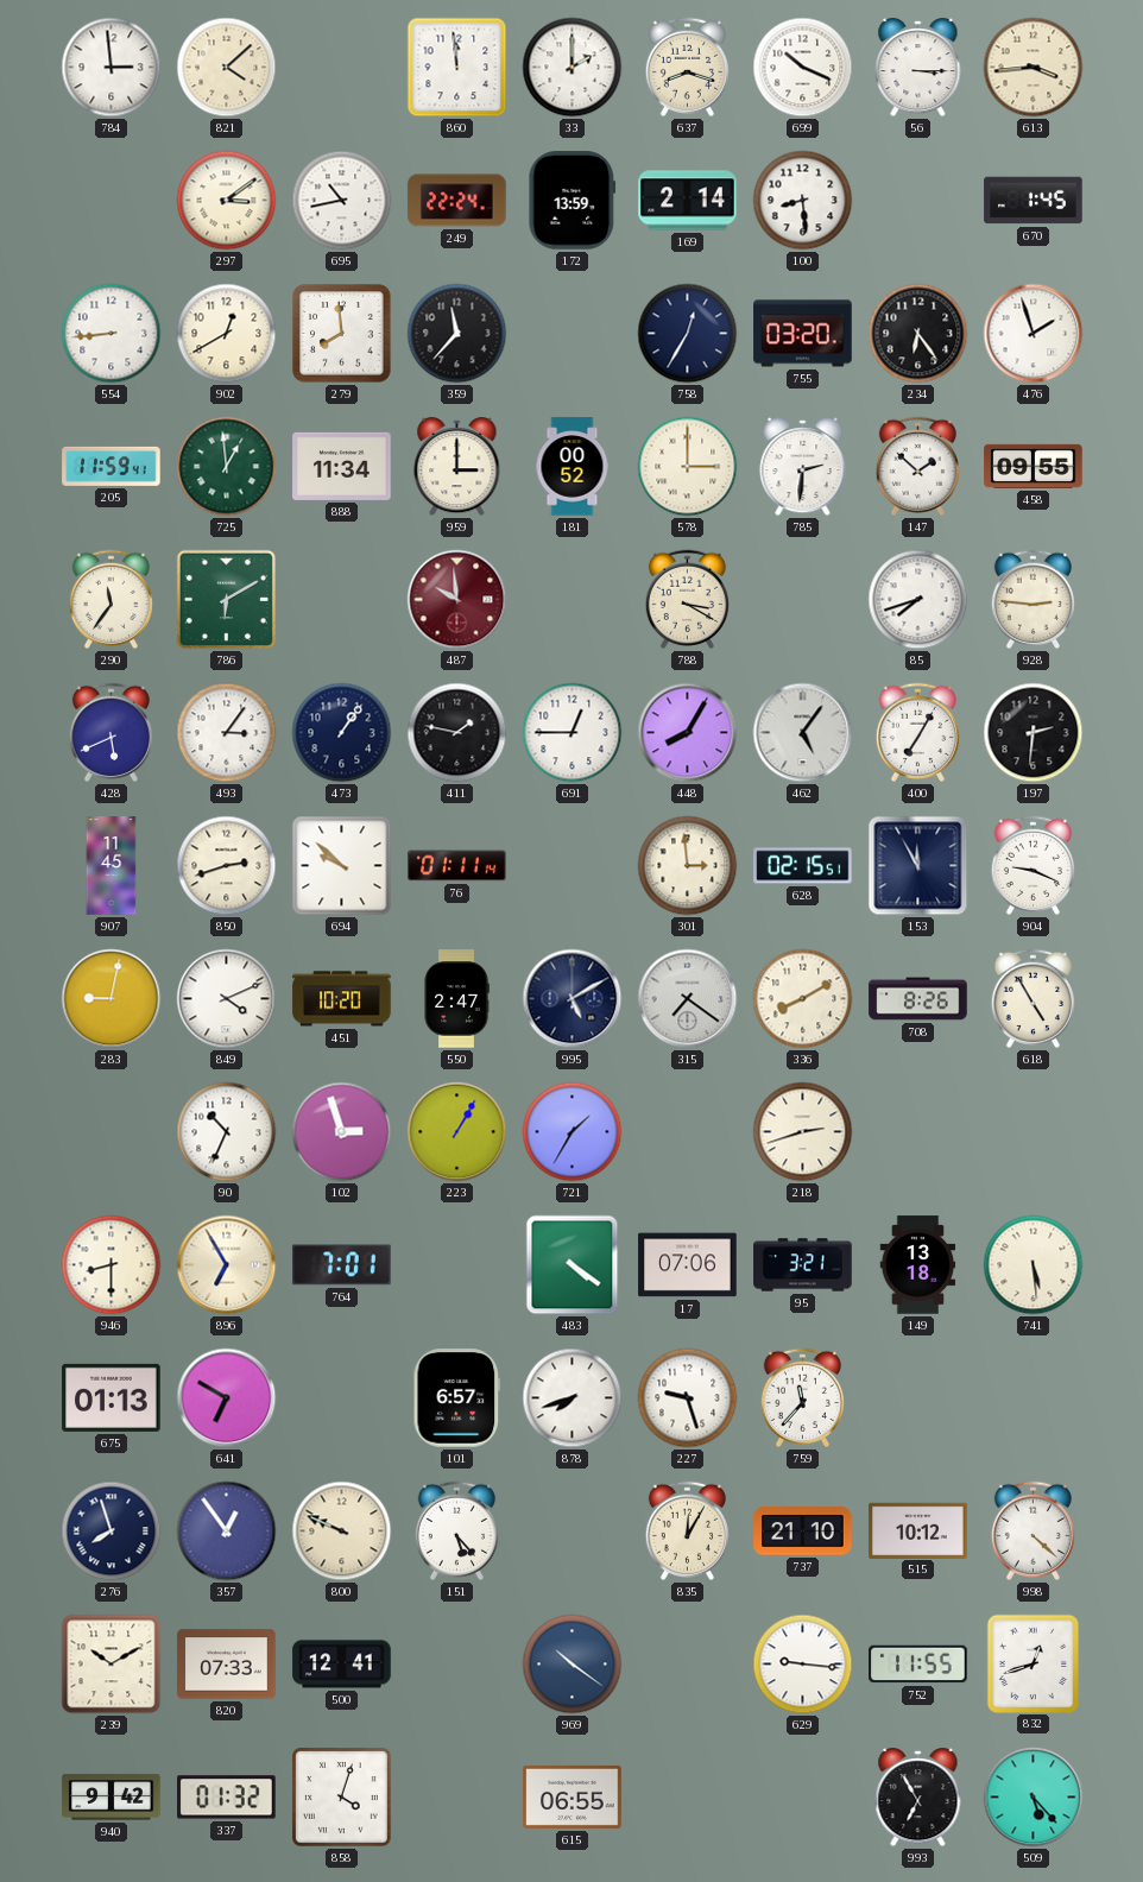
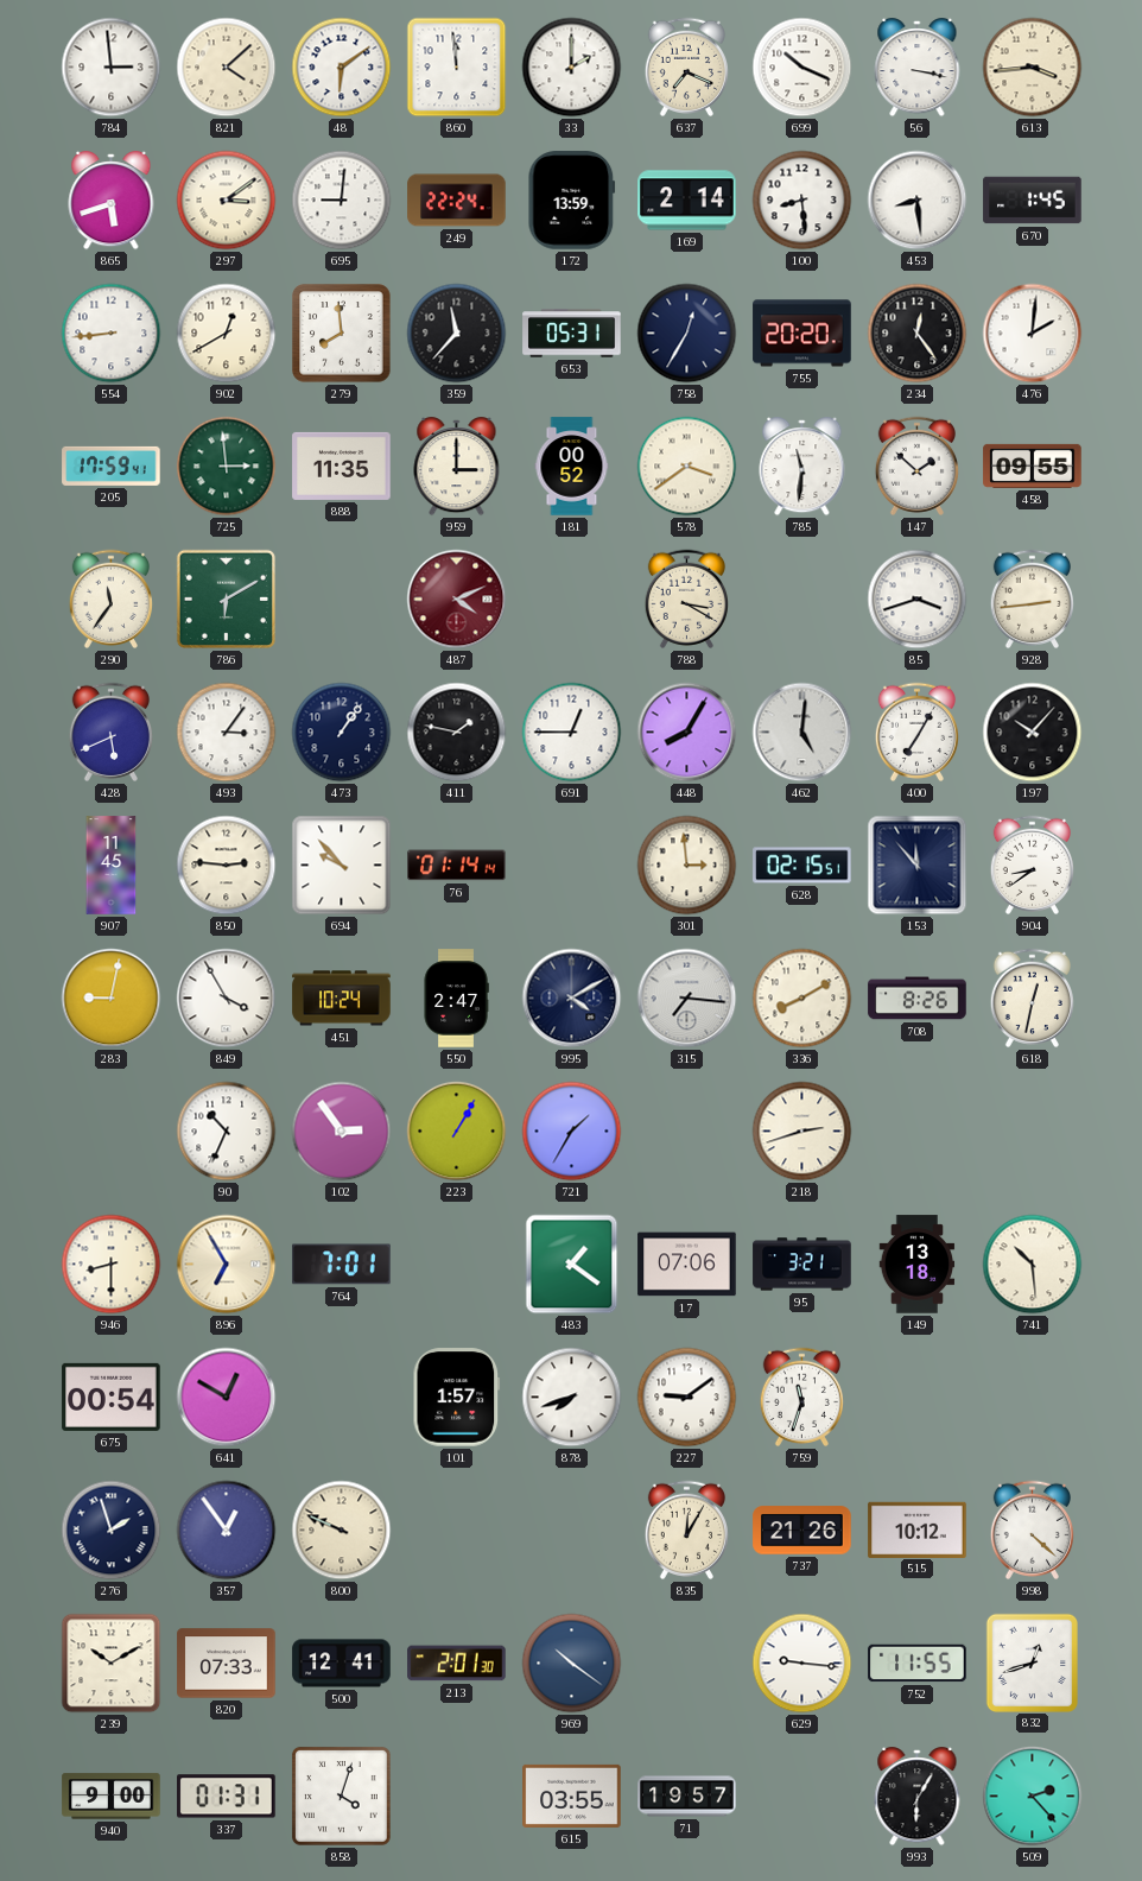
48: none -> 6:09
637: 8:18 -> 7:19
56: 3:15 -> 3:17
865: none -> 5:42
695: 10:43 -> 9:01
453: none -> 8:29
653: none -> 05:31
755: 03:20 -> 20:20
234: 6:24 -> 12:24
476: 1:57 -> 2:01
205: 11:59 -> 17:59
725: 12:59 -> 2:59
888: 11:34 -> 11:35
578: 3:00 -> 3:39
785: 2:31 -> 11:31
487: 9:59 -> 4:11
85: 7:42 -> 3:42
928: 2:46 -> 2:44
462: 5:06 -> 5:01
197: 2:31 -> 10:07
850: 2:42 -> 2:46
694: 9:52 -> 9:53
76: 01:11 -> 01:14
153: 11:55 -> 11:53
904: 9:19 -> 8:39
849: 4:11 -> 3:55
451: 10:20 -> 10:24
995: 5:10 -> 4:10
315: 7:21 -> 7:16
618: 4:55 -> 12:32
102: 2:57 -> 2:54
483: 4:21 -> 1:21
741: 5:29 -> 10:29
675: 01:13 -> 00:54
641: 6:50 -> 12:50
101: 6:57 -> 1:57
227: 9:27 -> 9:09
759: 11:37 -> 11:33
276: 7:57 -> 1:57
151: 5:23 -> none
737: 21:10 -> 21:26
213: none -> 2:01
940: 9:42 -> 9:00
337: 01:32 -> 01:31
615: 06:55 -> 03:55
71: none -> 19:57
993: 6:55 -> 6:05
509: 5:23 -> 2:23
